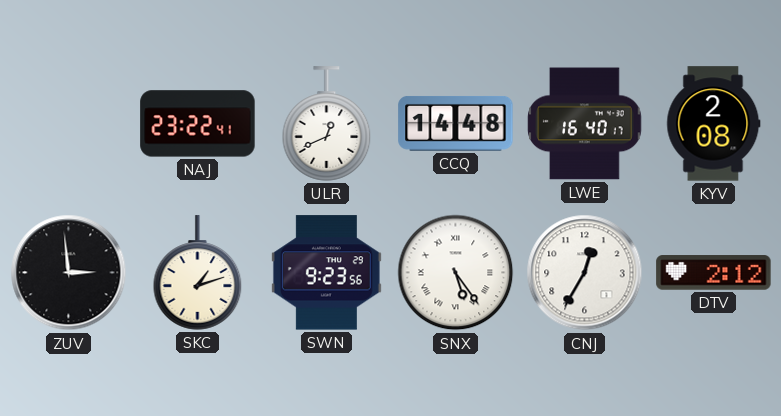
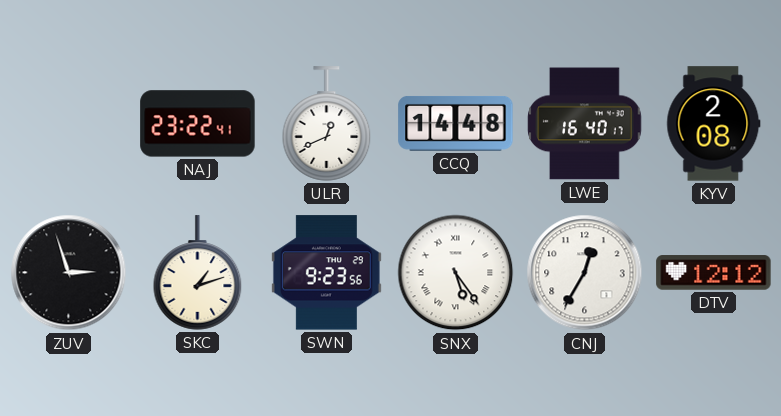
ZUV: 2:59 -> 2:57
DTV: 2:12 -> 12:12
